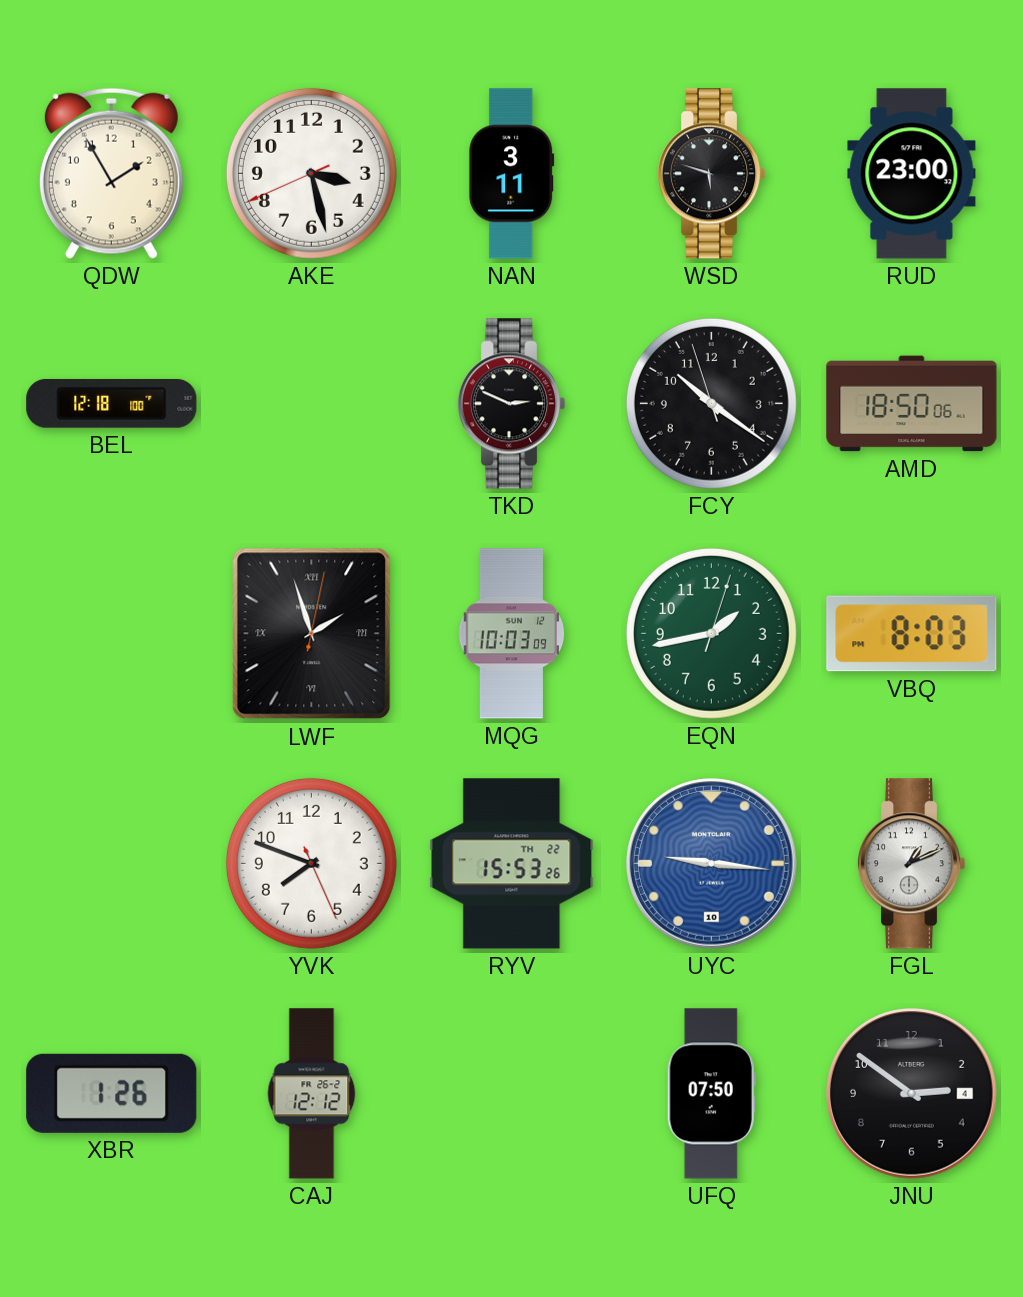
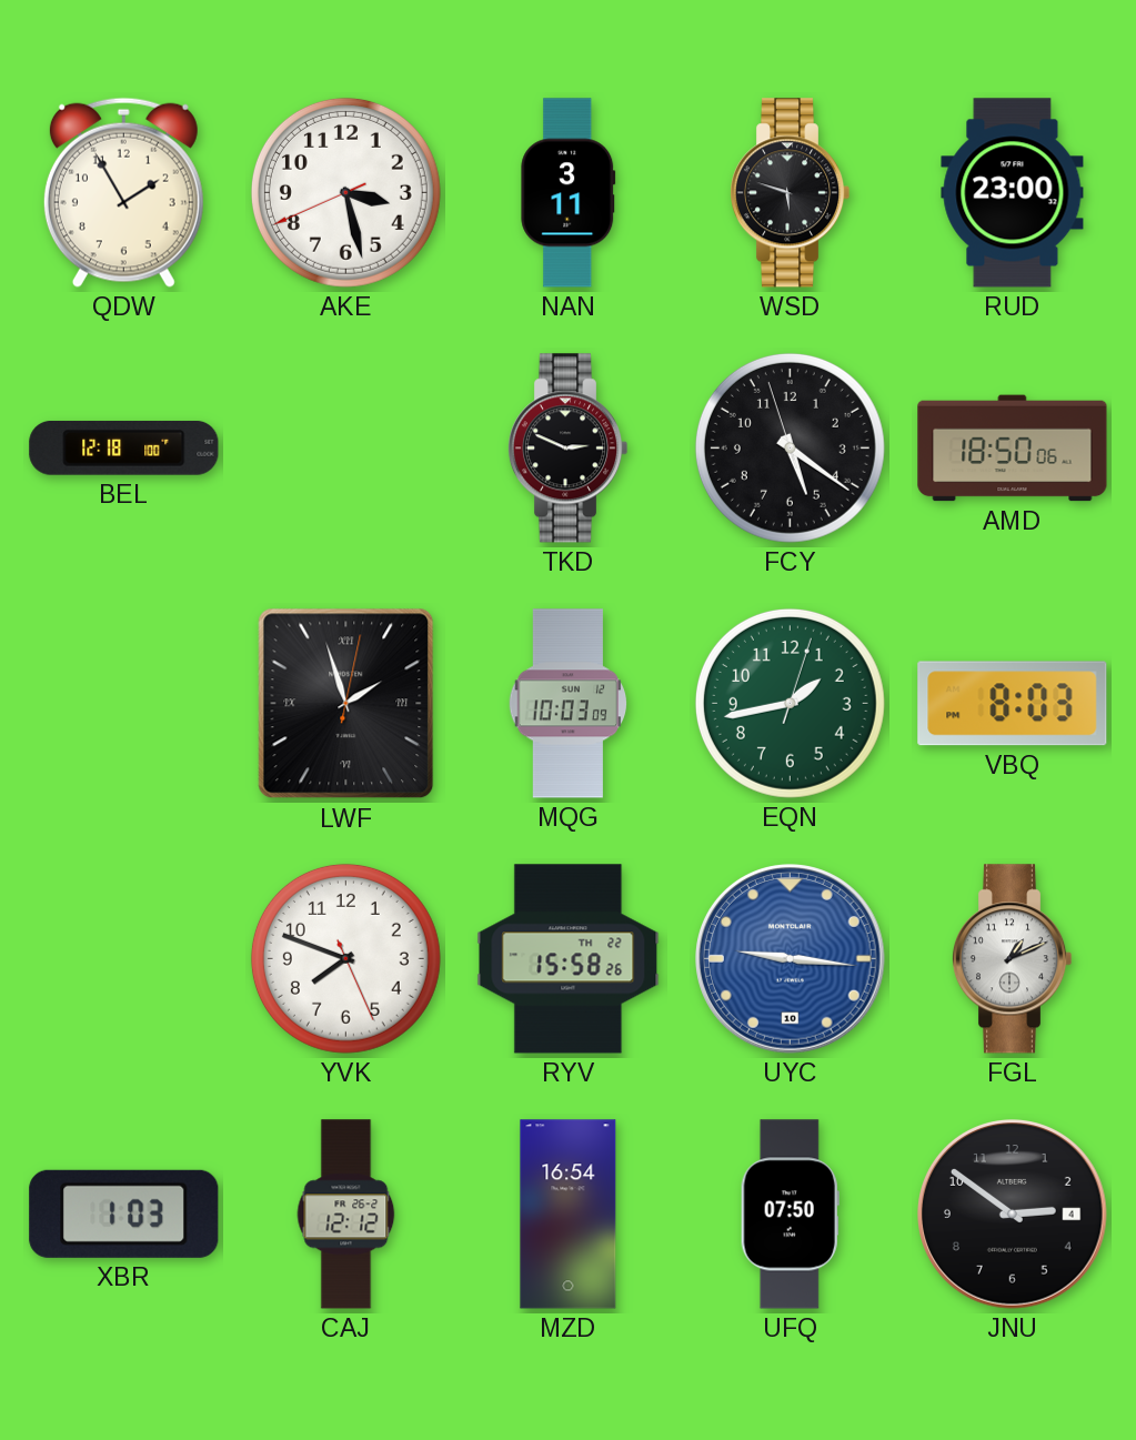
FCY: 10:20 -> 5:20
RYV: 15:53 -> 15:58
XBR: 1:26 -> 1:03
MZD: none -> 16:54
